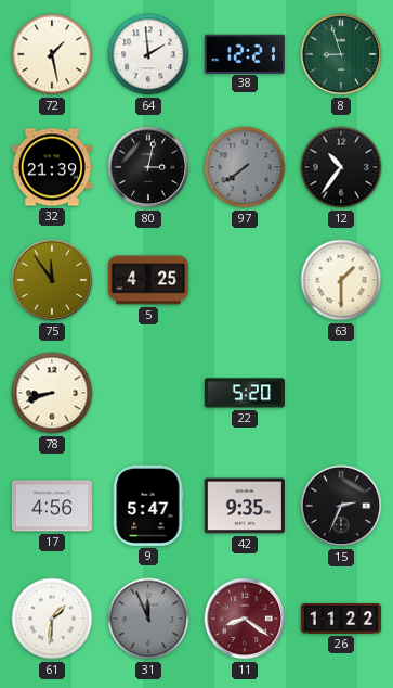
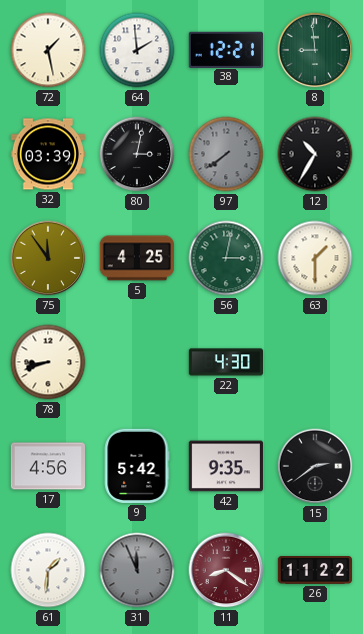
8: 8:57 -> 8:59
32: 21:39 -> 03:39
12: 10:36 -> 10:35
56: none -> 3:02
22: 5:20 -> 4:30
9: 5:47 -> 5:42
15: 2:34 -> 2:39
